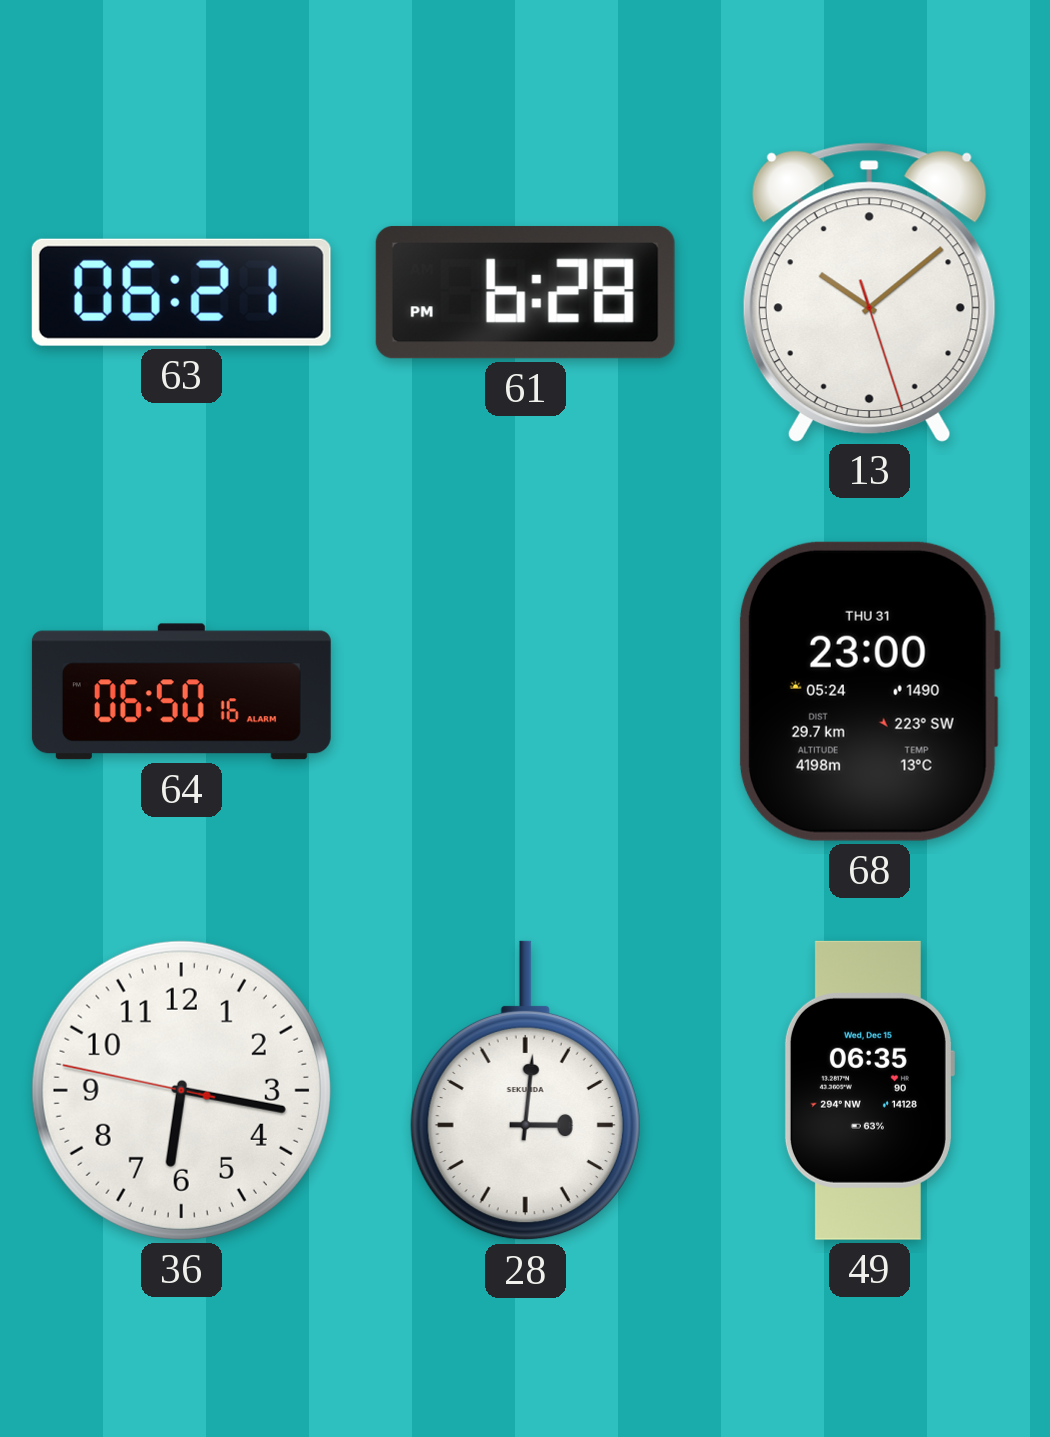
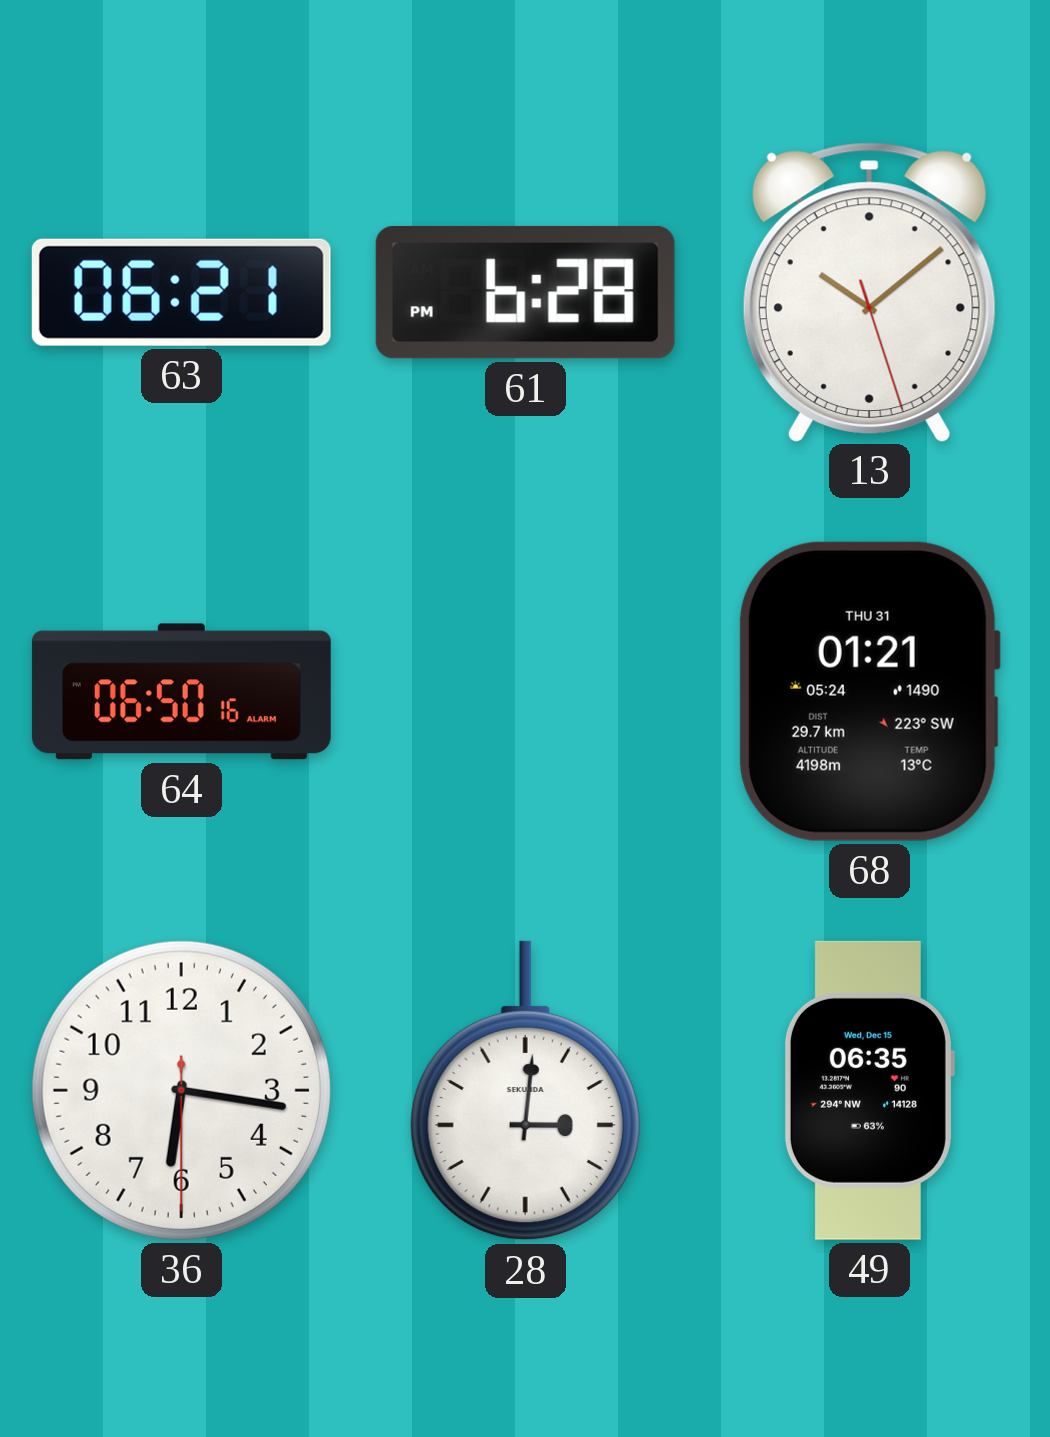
68: 23:00 -> 01:21
36: 6:16:47 -> 6:16:30
